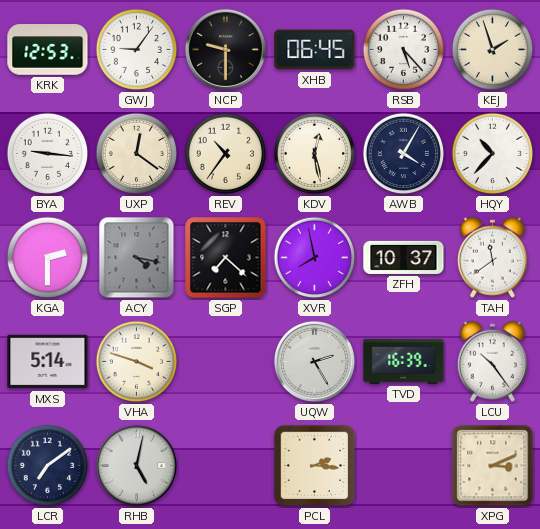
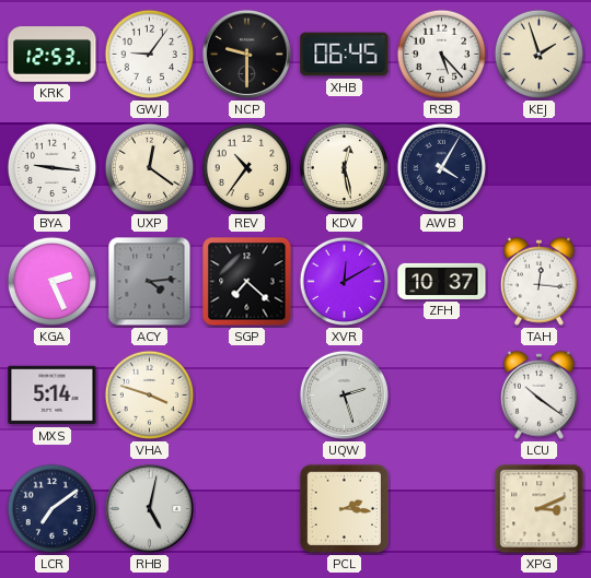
HQY: 10:37 -> none
KGA: 2:30 -> 2:26
ACY: 4:17 -> 4:14
XVR: 7:58 -> 12:10
TAH: 11:39 -> 12:16
UQW: 2:25 -> 2:27
TVD: 16:39 -> none
LCU: 10:24 -> 10:21
